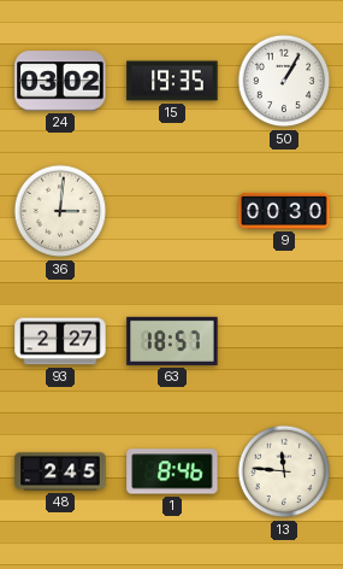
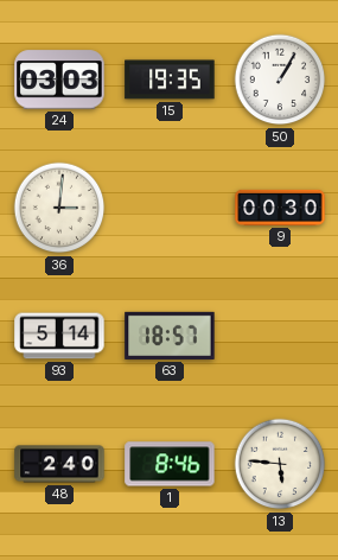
24: 03:02 -> 03:03
93: 2:27 -> 5:14
48: 2:45 -> 2:40
13: 11:46 -> 5:46
